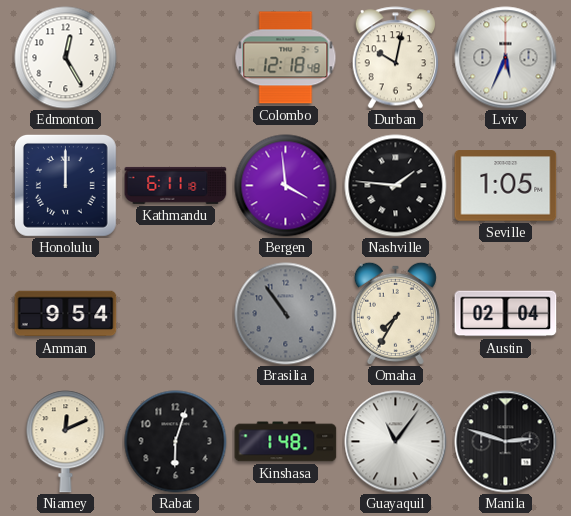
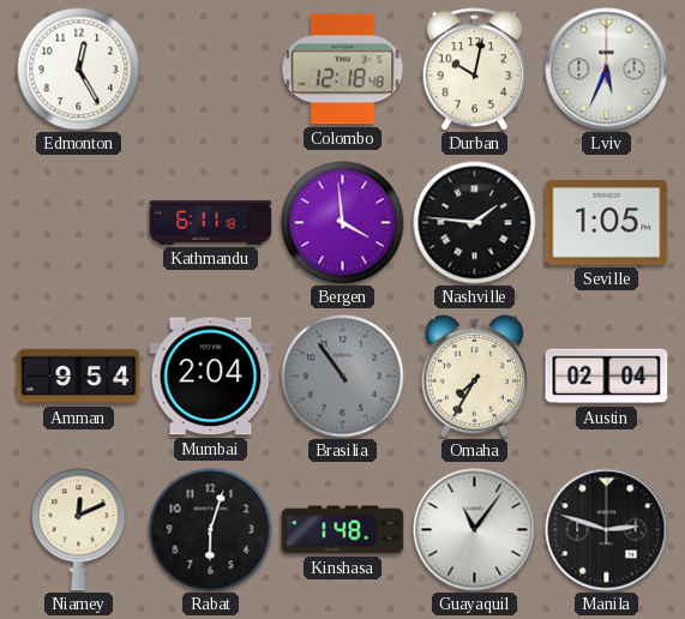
Honolulu: 12:00 -> none
Mumbai: none -> 2:04
